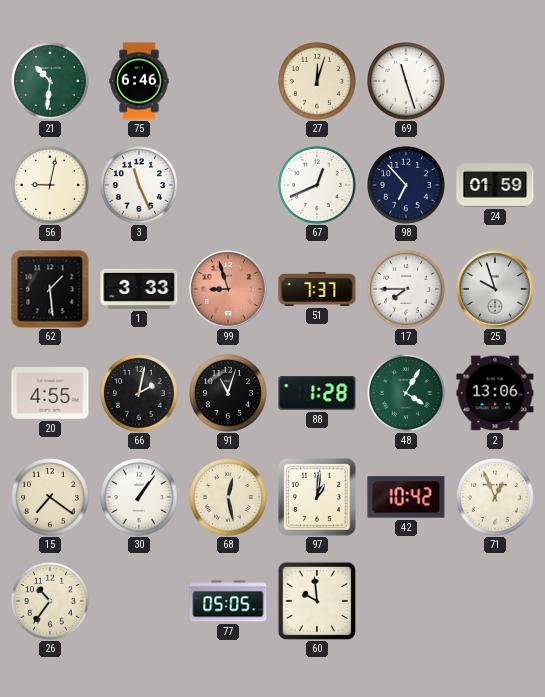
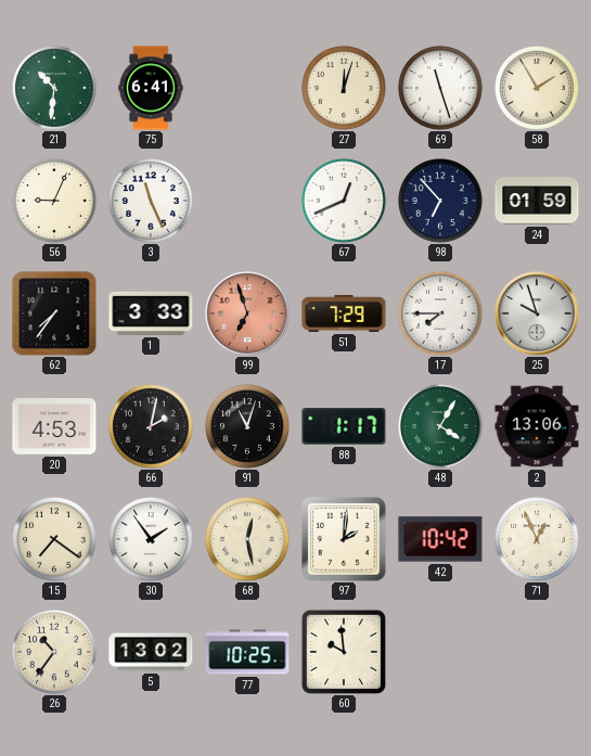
75: 6:46 -> 6:41
58: none -> 1:55
56: 9:02 -> 9:04
62: 1:29 -> 7:36
99: 8:57 -> 6:57
51: 7:37 -> 7:29
20: 4:55 -> 4:53
88: 1:28 -> 1:17
30: 1:06 -> 1:54
97: 1:01 -> 2:01
5: none -> 13:02
77: 05:05 -> 10:25
